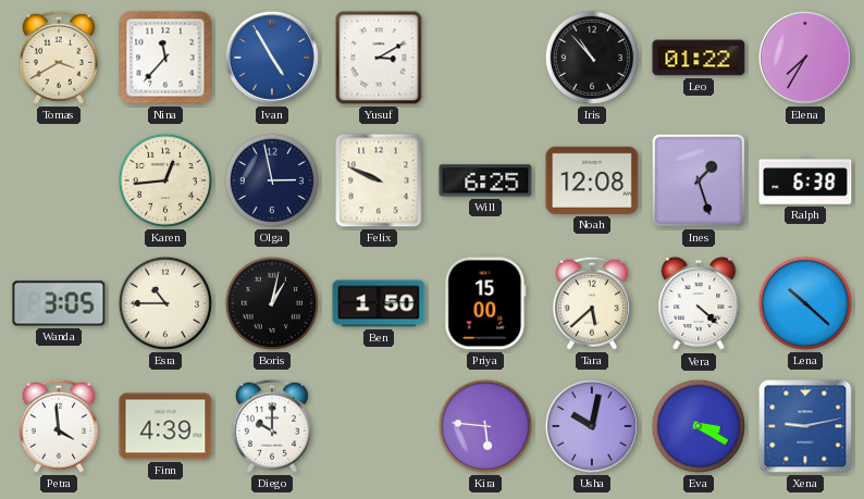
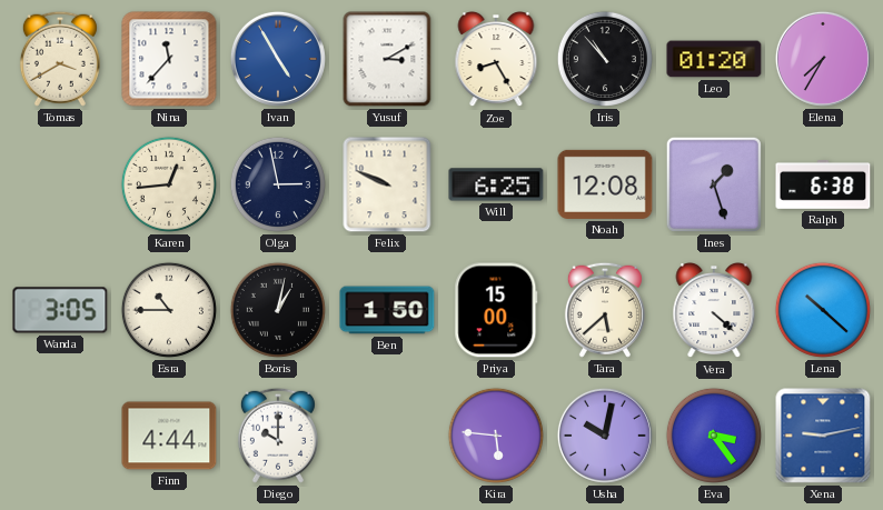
Zoe: none -> 8:25
Leo: 01:22 -> 01:20
Petra: 3:59 -> none
Finn: 4:39 -> 4:44
Eva: 3:20 -> 3:24
